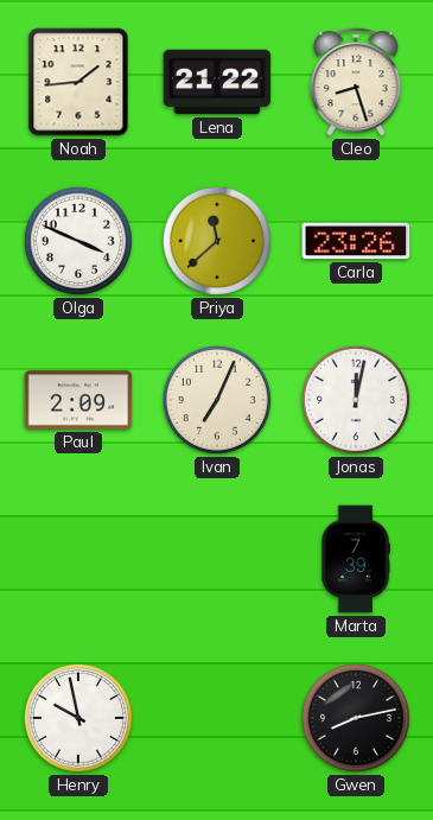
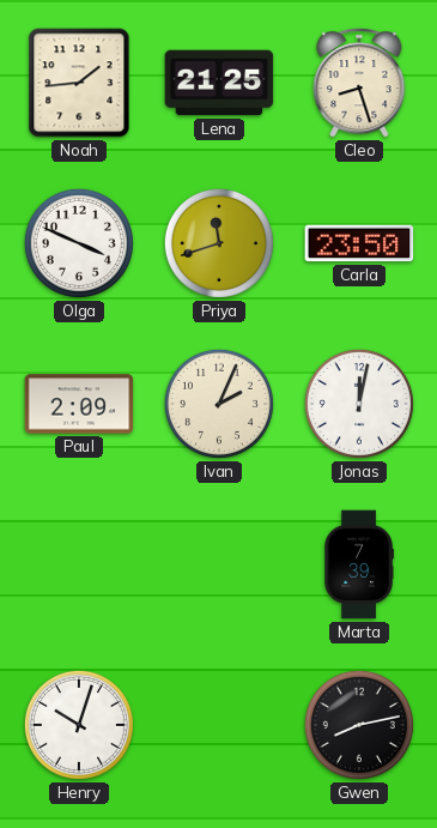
Lena: 21:22 -> 21:25
Priya: 11:38 -> 11:42
Carla: 23:26 -> 23:50
Ivan: 7:04 -> 2:04
Henry: 9:58 -> 10:03
